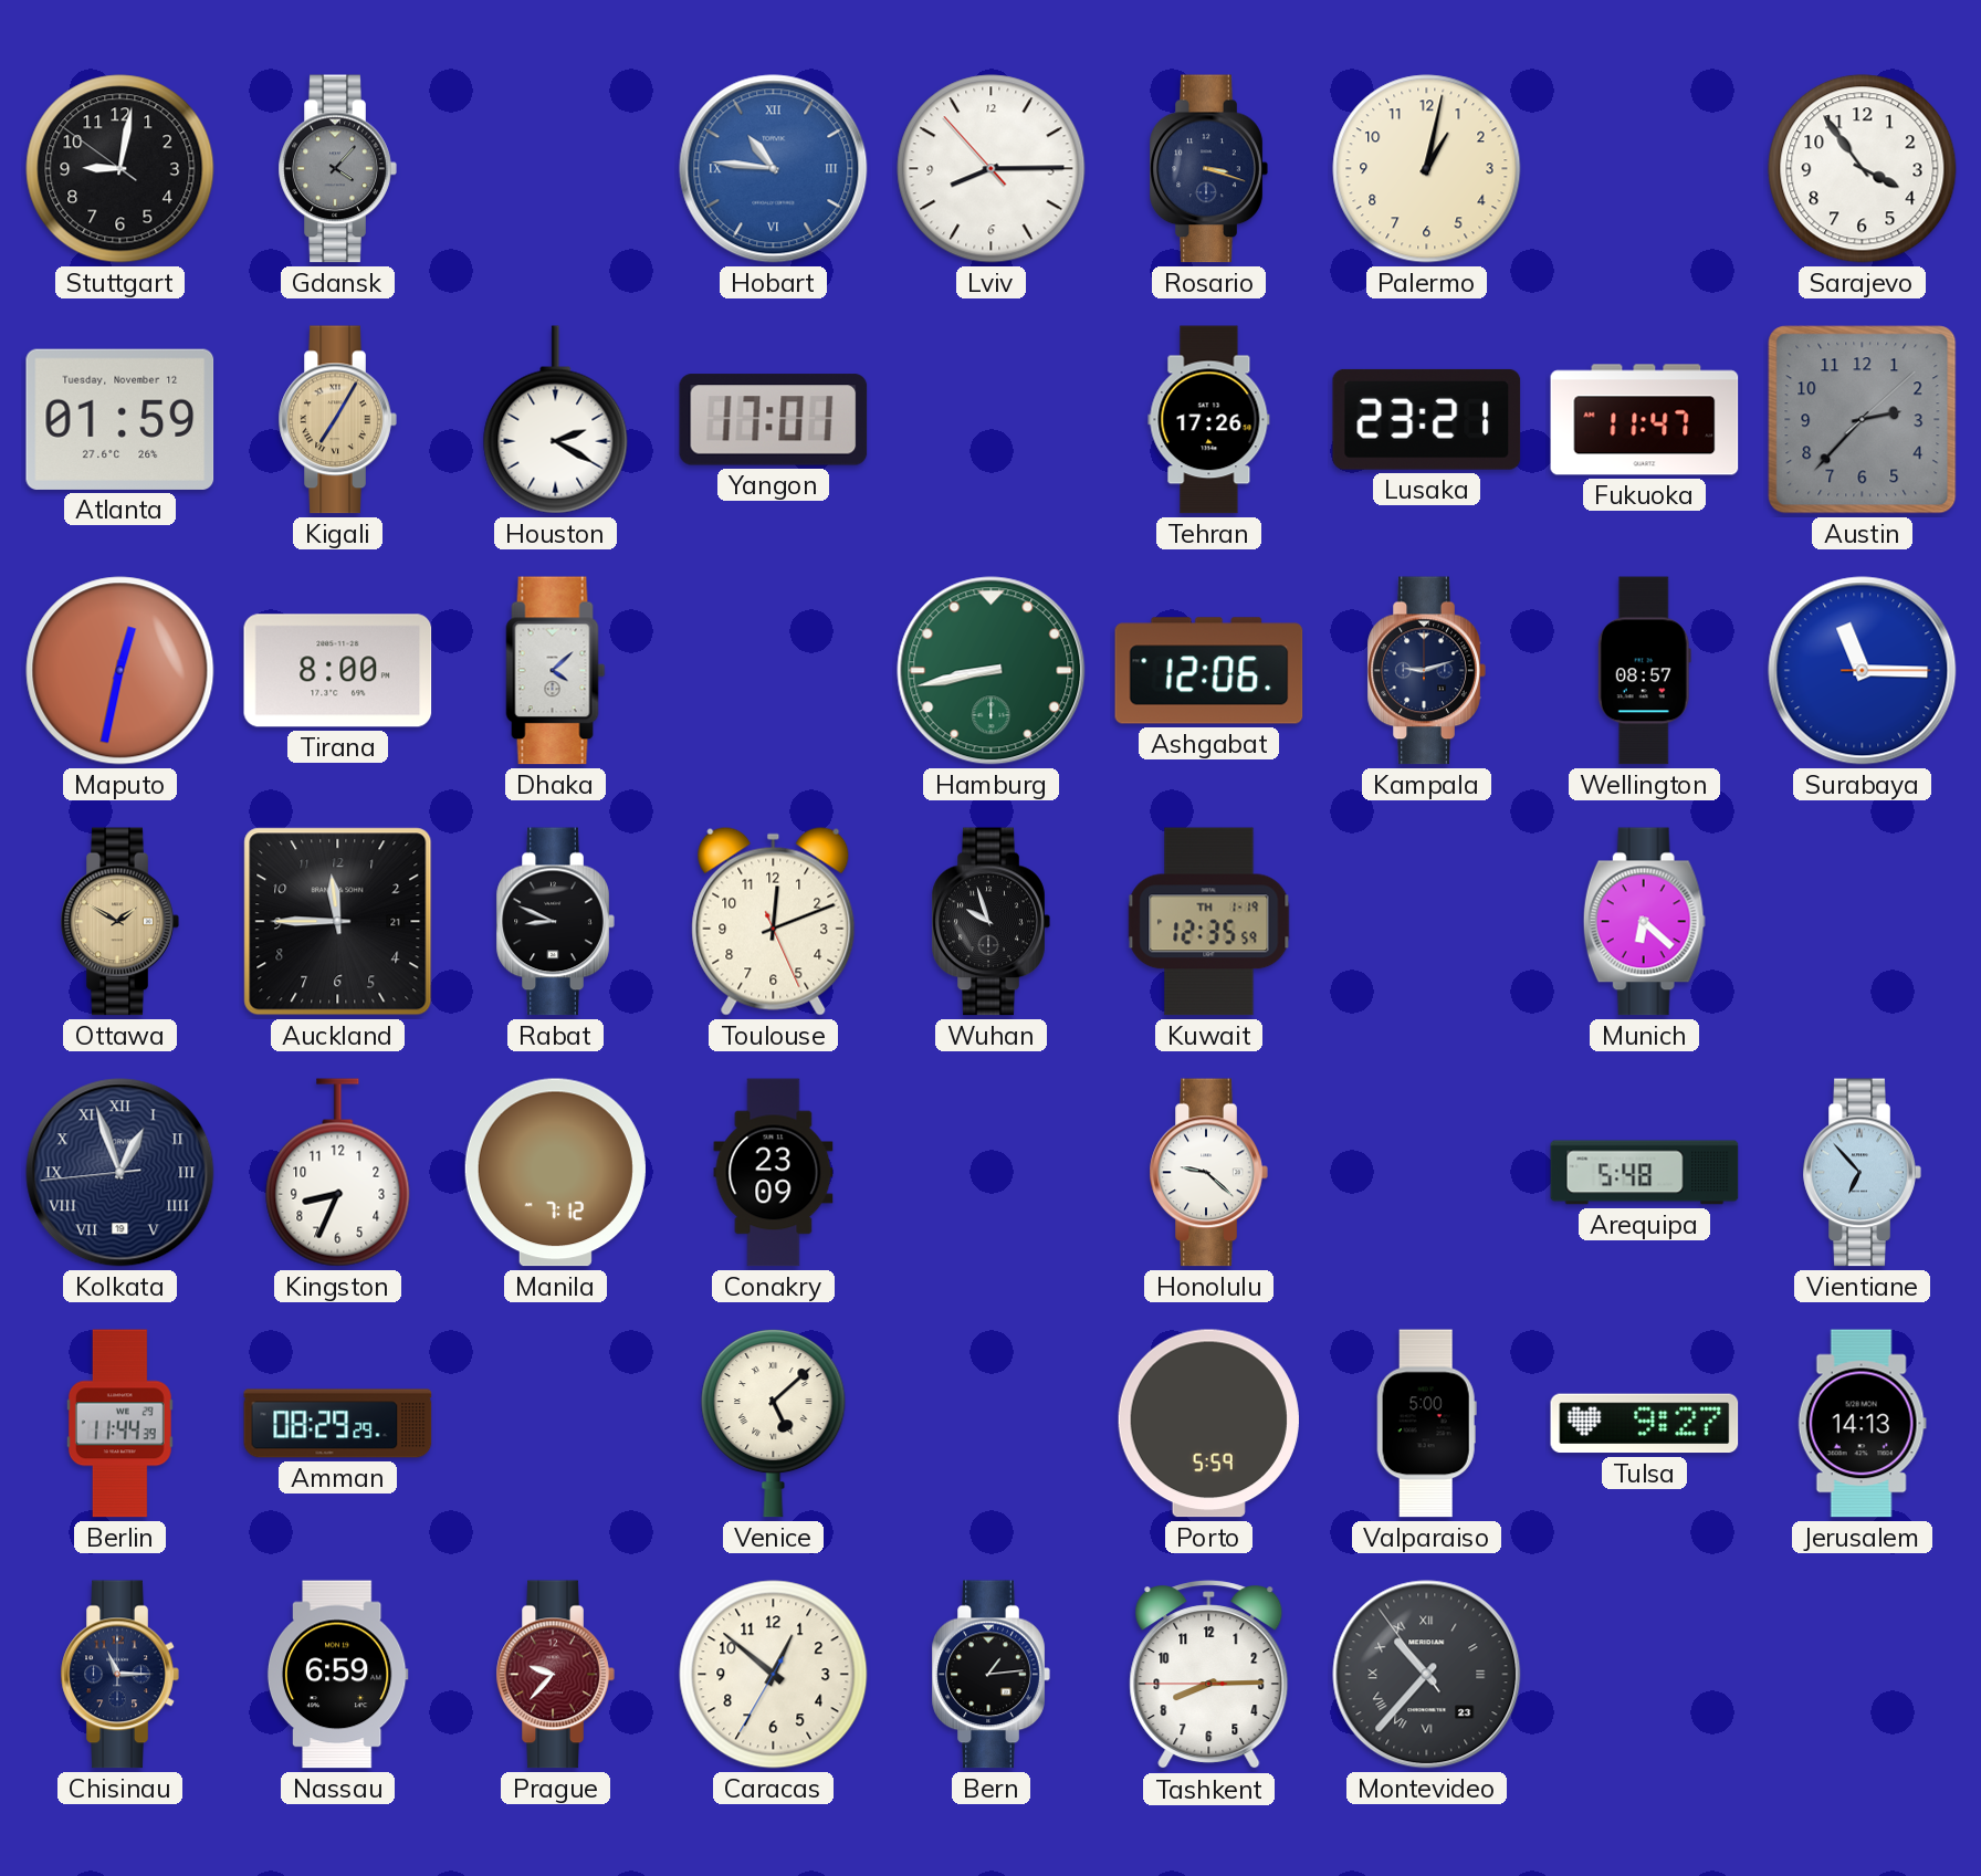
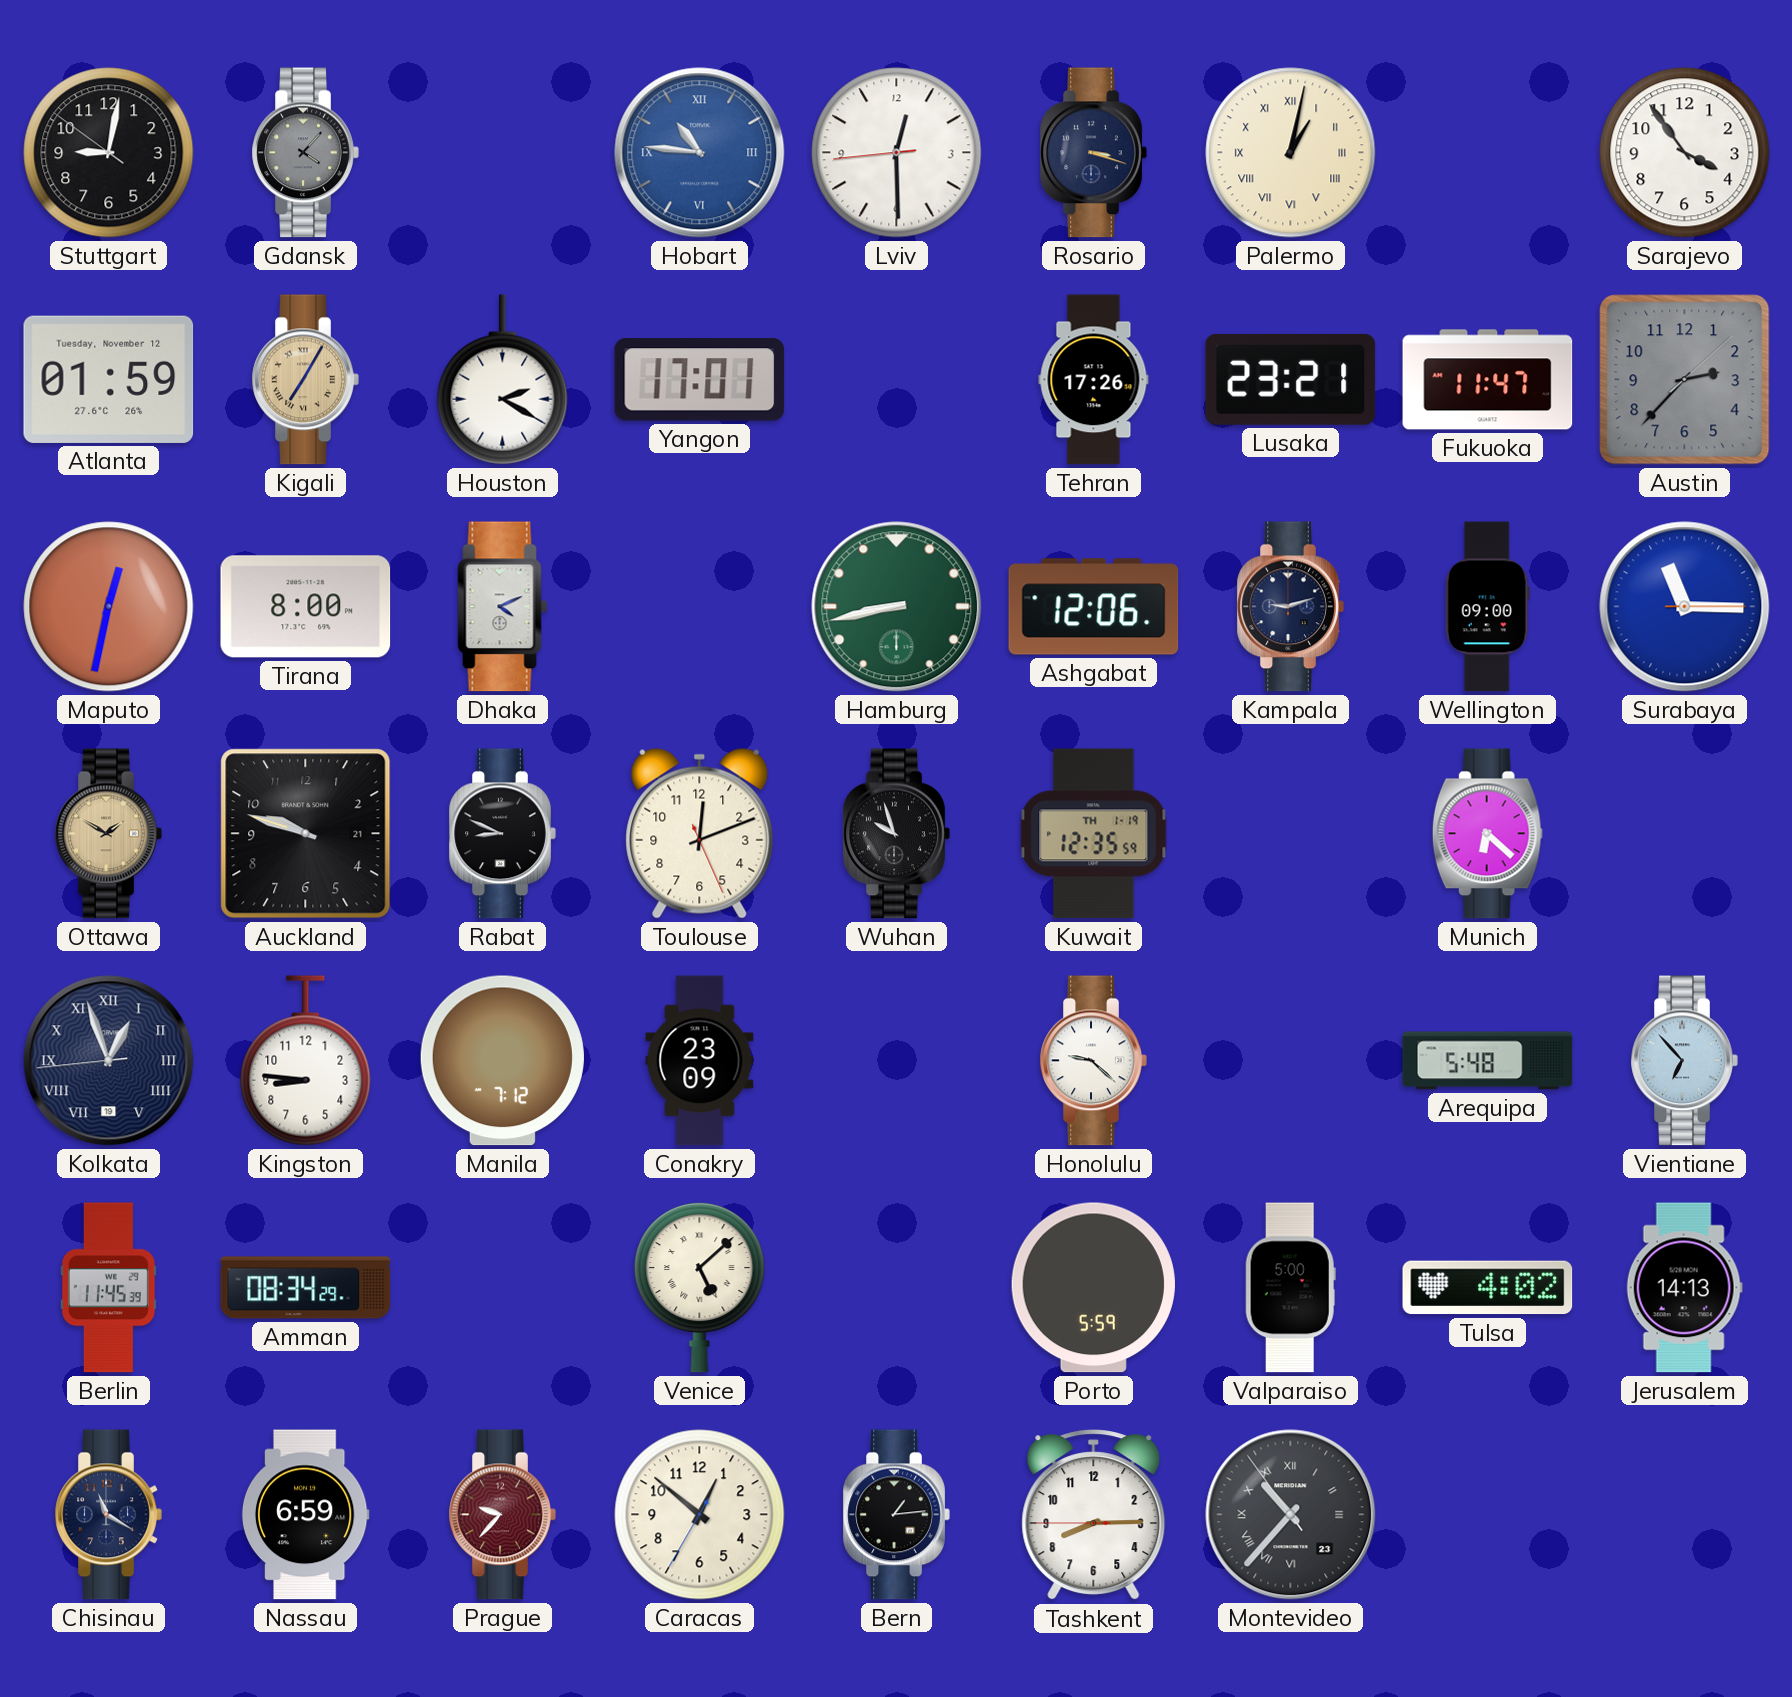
Lviv: 8:14 -> 12:29
Palermo numerals: Arabic -> Roman
Dhaka: 4:08 -> 4:11
Wellington: 08:57 -> 09:00
Auckland: 11:45 -> 9:48
Kingston: 8:34 -> 8:46
Berlin: 11:44 -> 11:45
Amman: 08:29 -> 08:34
Tulsa: 9:27 -> 4:02
Chisinau: 11:15 -> 11:20
